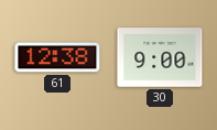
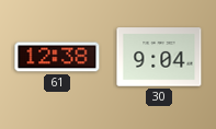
30: 9:00 -> 9:04
